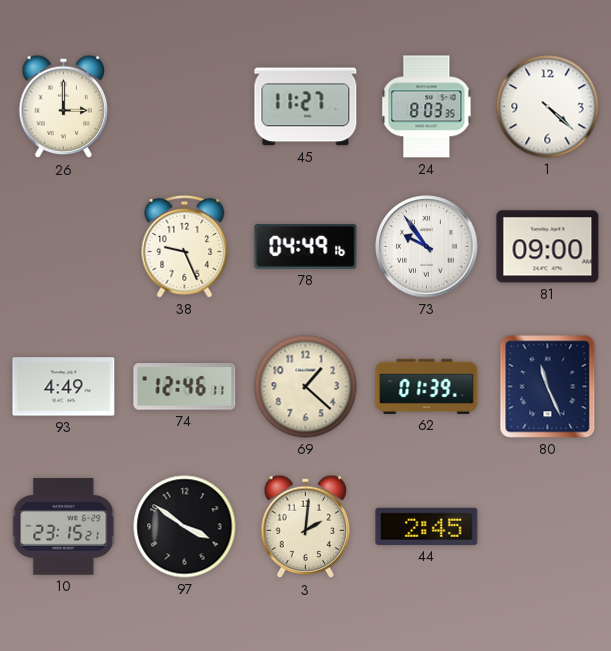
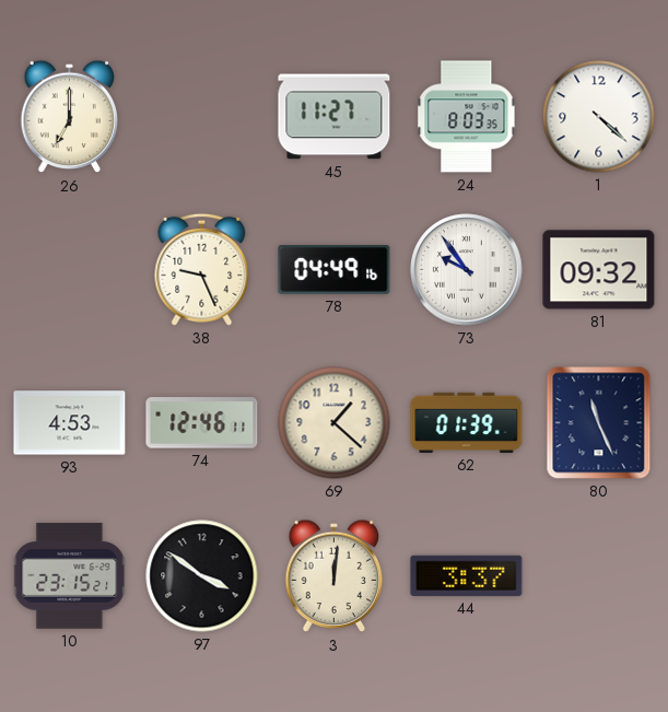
26: 3:00 -> 7:00
81: 09:00 -> 09:32
93: 4:49 -> 4:53
3: 2:01 -> 12:01
44: 2:45 -> 3:37
